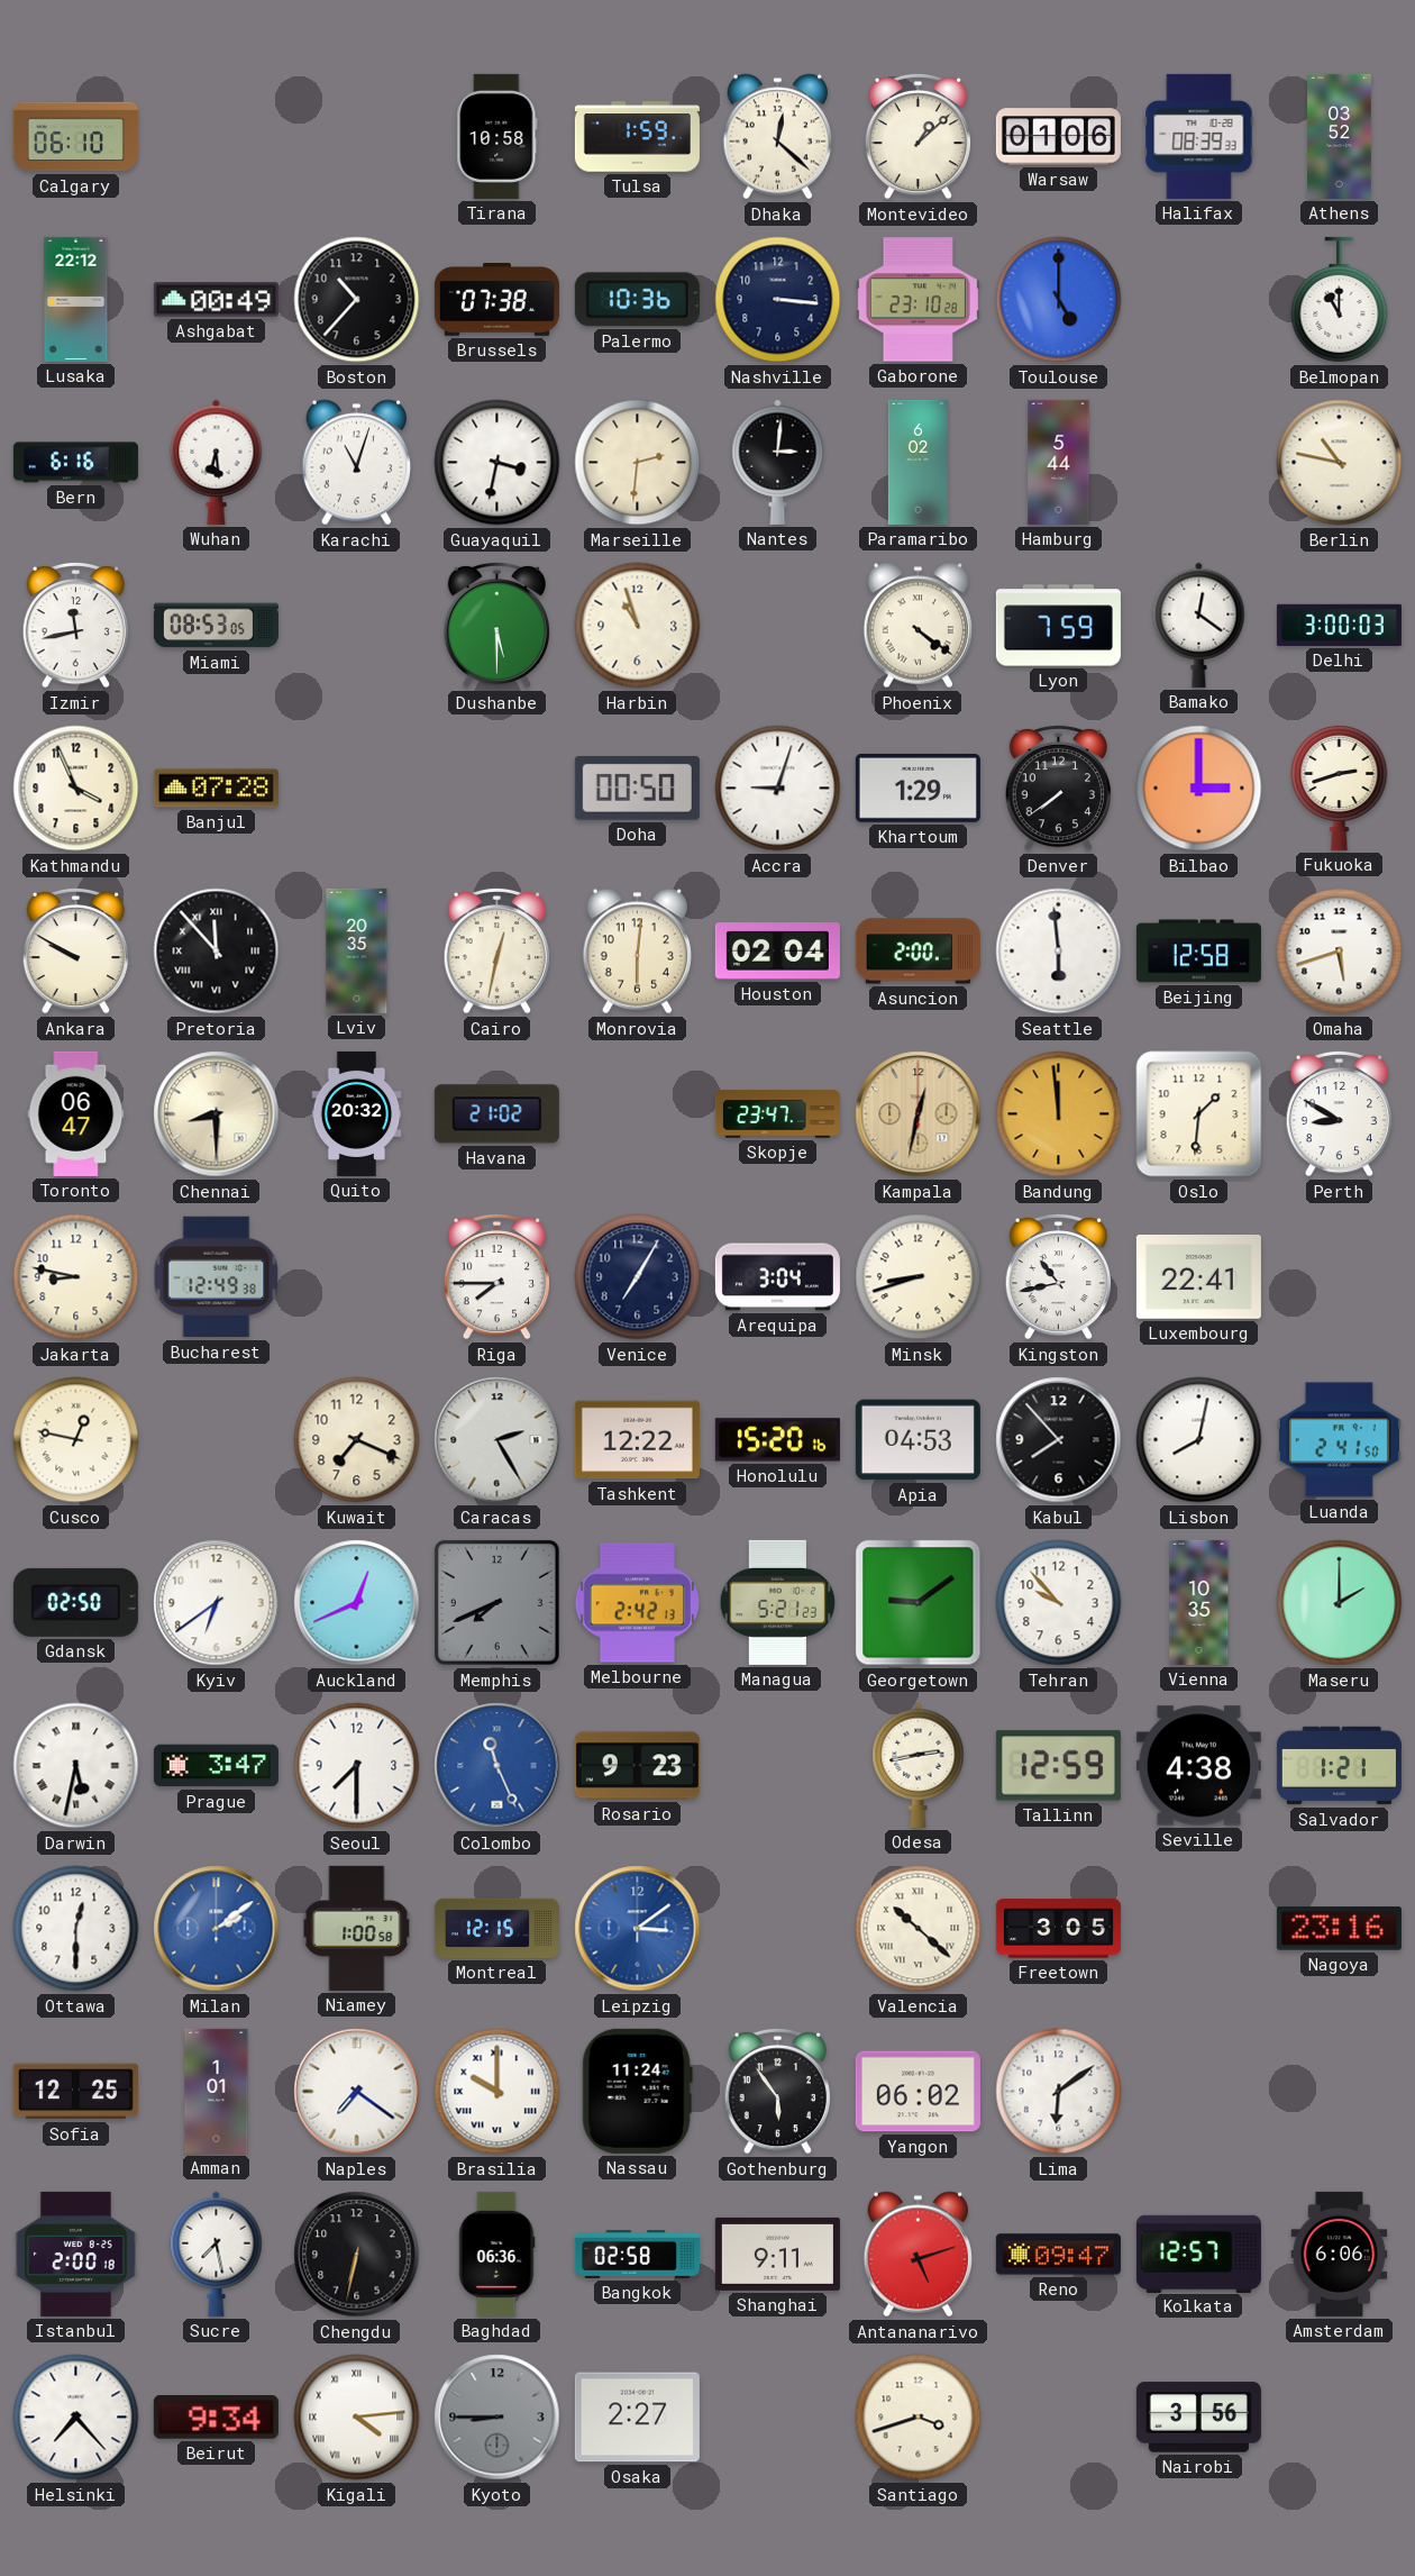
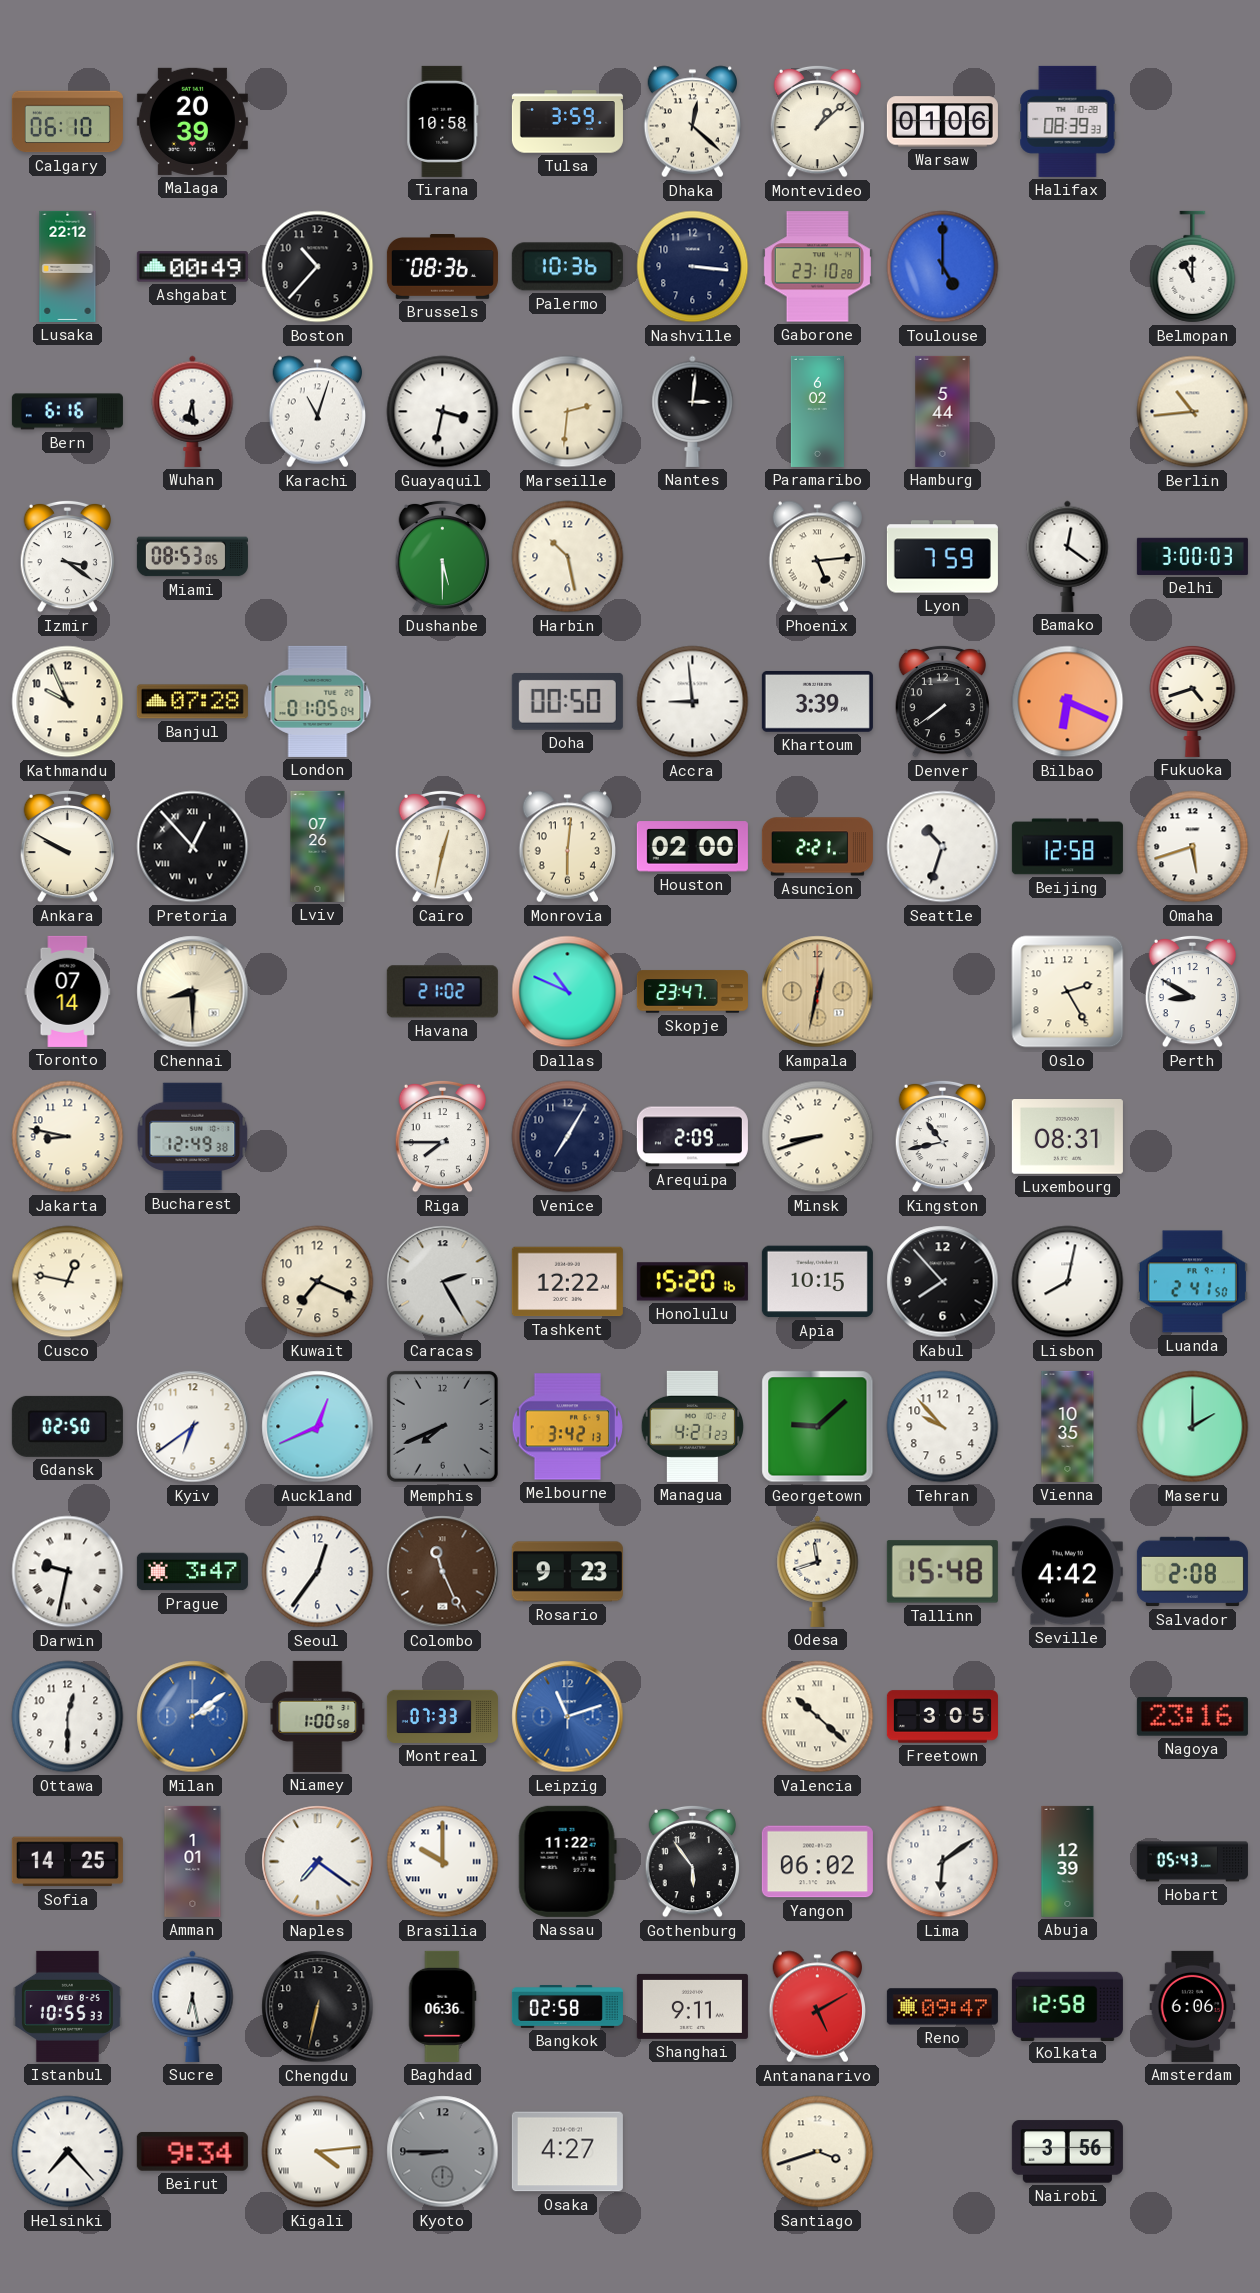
Malaga: none -> 20:39
Tulsa: 1:59 -> 3:59
Athens: 03:52 -> none
Brussels: 07:38 -> 08:36
Berlin: 10:47 -> 10:44
Izmir: 11:43 -> 3:21
Harbin: 10:57 -> 10:28
Phoenix: 4:21 -> 5:14
Kathmandu: 3:56 -> 9:56
London: none -> 01:05
Accra: 9:03 -> 8:59
Khartoum: 1:29 -> 3:39
Bilbao: 3:00 -> 6:19
Fukuoka: 2:42 -> 4:42
Pretoria: 11:53 -> 12:53
Lviv: 20:35 -> 07:26
Houston: 02:04 -> 02:00
Asuncion: 2:00 -> 2:21
Seattle: 5:59 -> 10:33
Toronto: 06:47 -> 07:14
Quito: 20:32 -> none
Dallas: none -> 10:49
Bandung: 11:59 -> none
Oslo: 1:31 -> 2:25
Arequipa: 3:04 -> 2:09
Luxembourg: 22:41 -> 08:31
Apia: 04:53 -> 10:15
Melbourne: 2:42 -> 3:42
Managua: 5:21 -> 4:21
Georgetown: 9:09 -> 9:08
Darwin: 5:32 -> 9:32
Seoul: 7:30 -> 12:36
Colombo dial: blue -> brown
Odesa: 2:43 -> 11:42
Tallinn: 12:59 -> 15:48
Seville: 4:38 -> 4:42
Salvador: 1:21 -> 2:08
Montreal: 12:15 -> 07:33
Leipzig: 3:09 -> 11:12
Sofia: 12:25 -> 14:25
Nassau: 11:24 -> 11:22
Abuja: none -> 12:39
Hobart: none -> 05:43
Istanbul: 2:00 -> 10:55
Sucre: 7:28 -> 6:28
Antananarivo: 5:12 -> 5:10
Kolkata: 12:57 -> 12:58
Osaka: 2:27 -> 4:27
